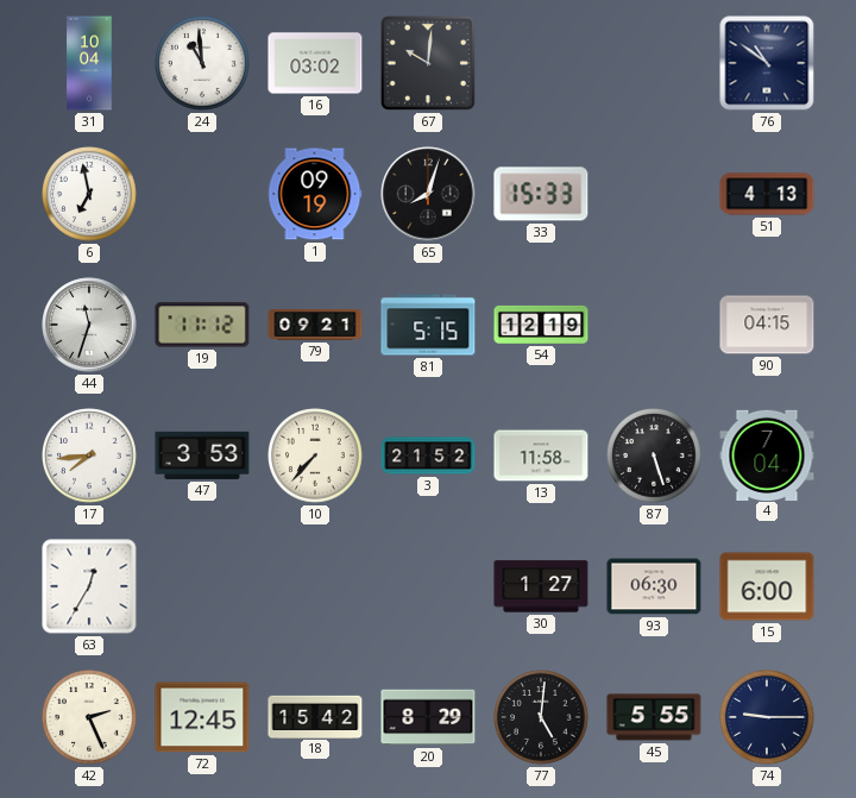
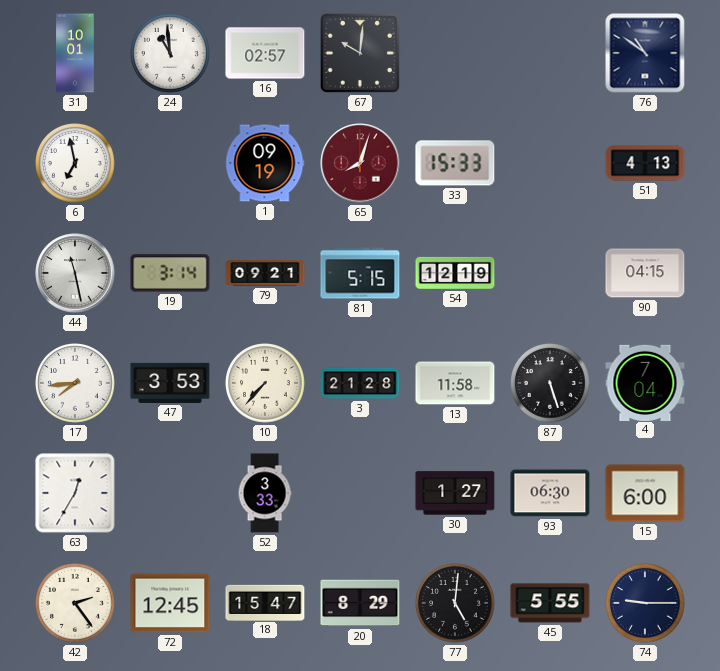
31: 10:04 -> 10:01
16: 03:02 -> 02:57
65 dial: black -> burgundy
44: 11:33 -> 11:28
19: 11:12 -> 3:14
3: 21:52 -> 21:28
52: none -> 3:33
42: 2:26 -> 2:24
18: 15:42 -> 15:47
